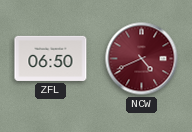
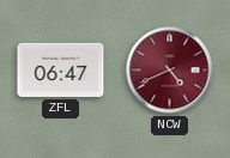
ZFL: 06:50 -> 06:47
